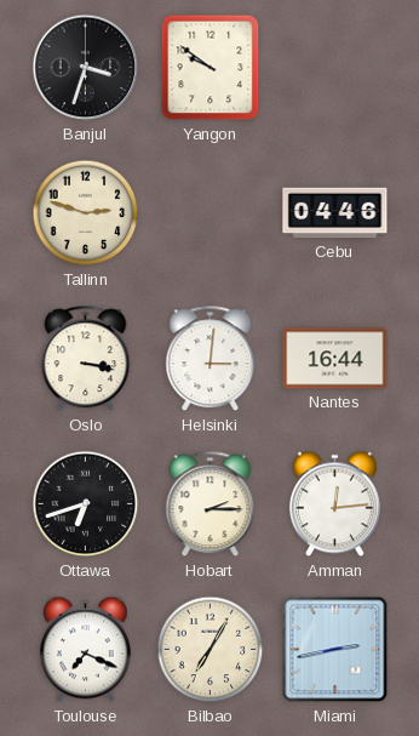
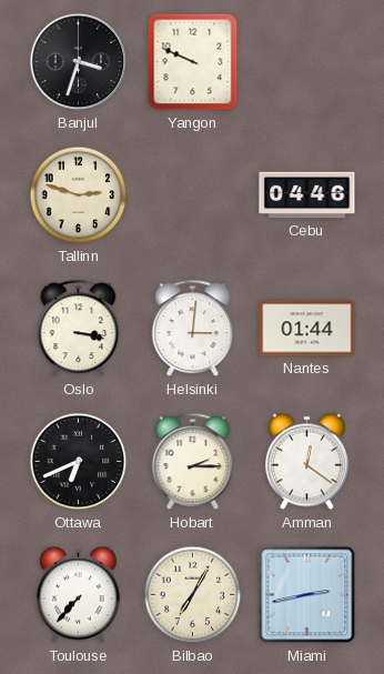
Yangon: 9:51 -> 9:49
Nantes: 16:44 -> 01:44
Ottawa: 6:42 -> 6:41
Amman: 12:14 -> 12:21
Toulouse: 7:19 -> 7:37
